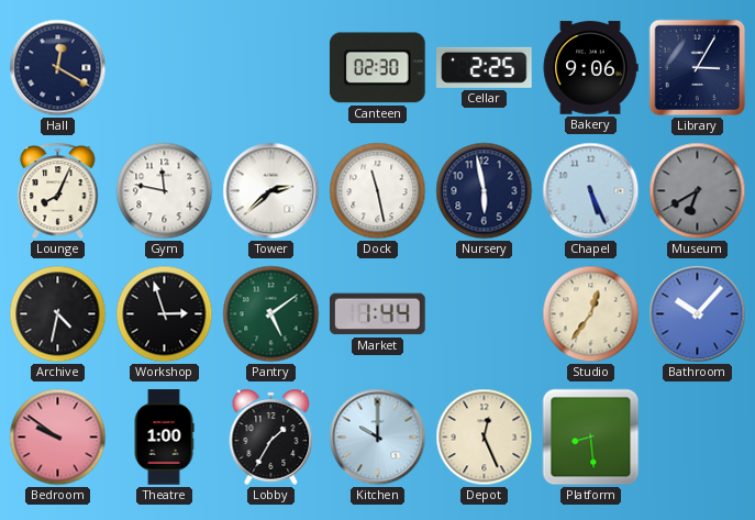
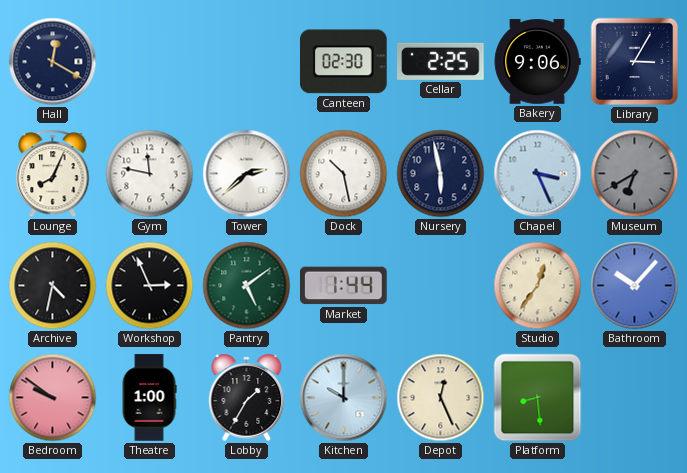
Dock: 11:28 -> 10:28
Chapel: 5:26 -> 3:26
Workshop: 2:57 -> 2:56
